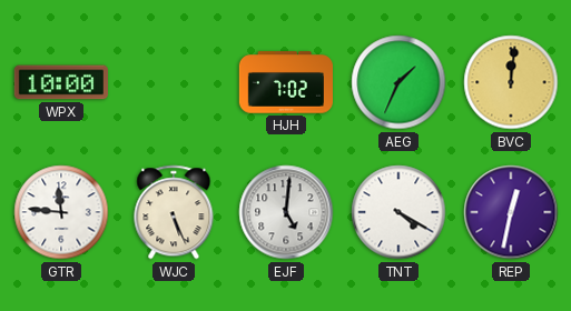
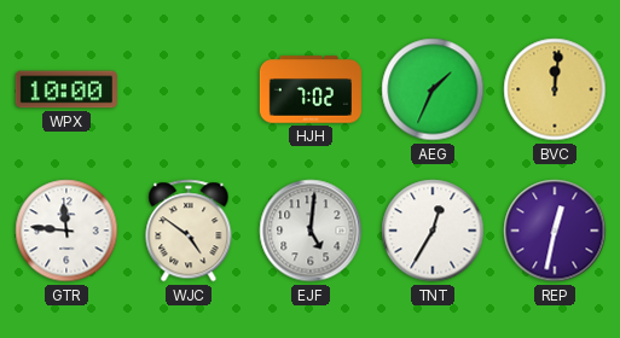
WJC: 5:26 -> 4:51
TNT: 4:20 -> 12:35
